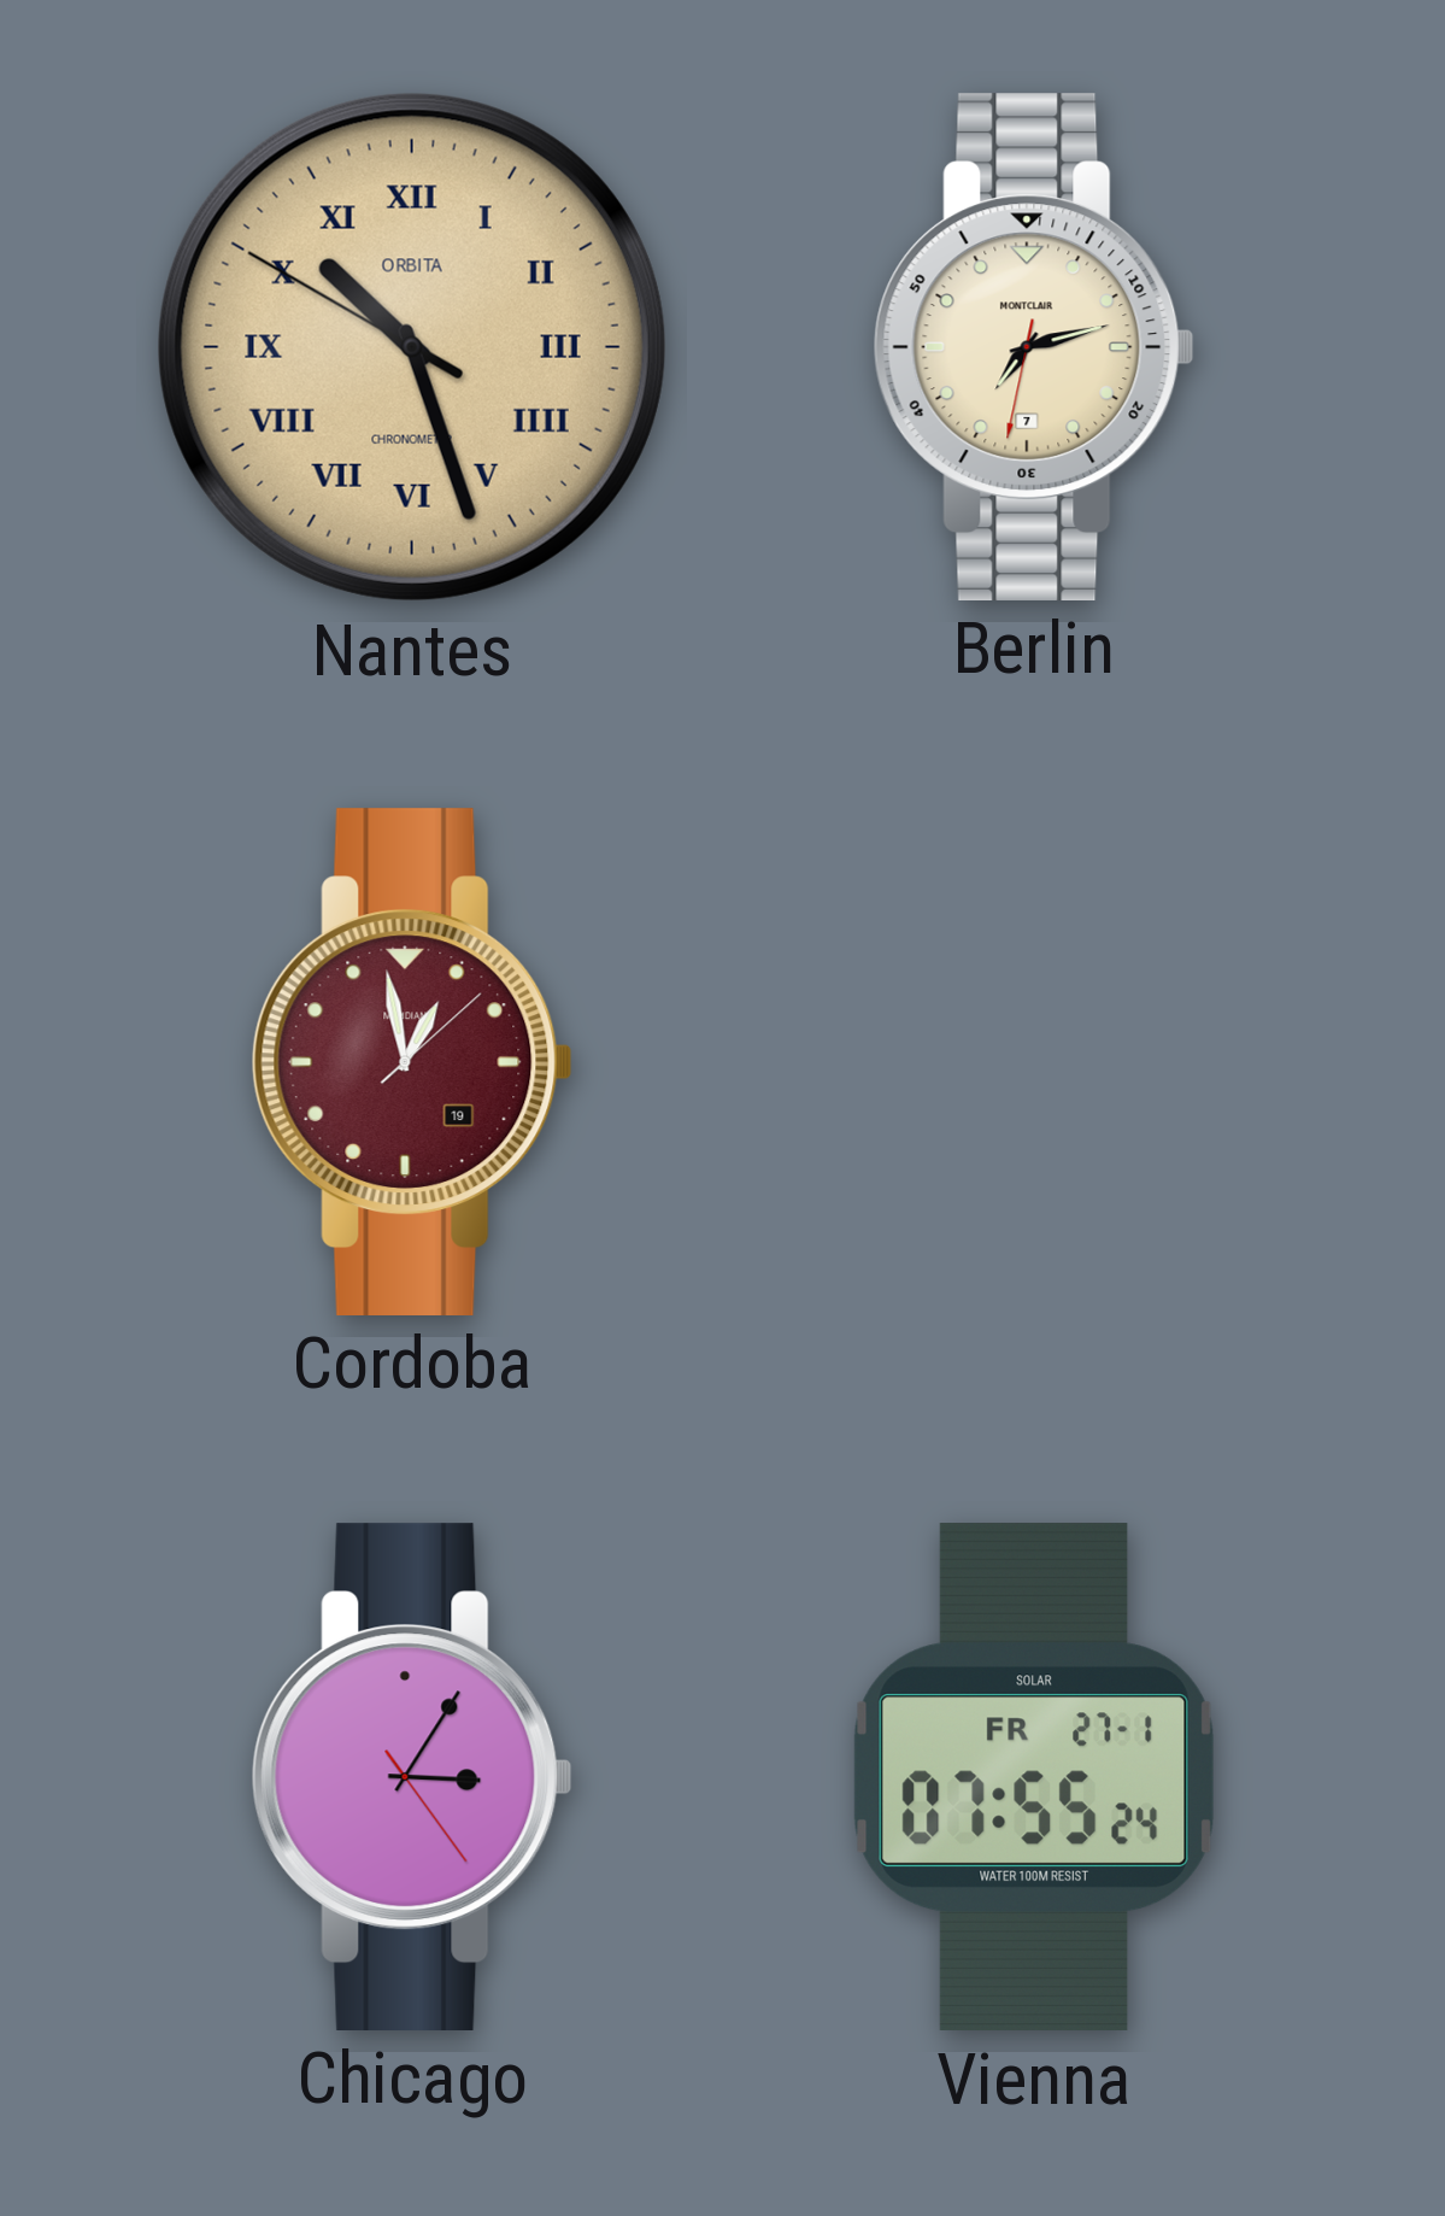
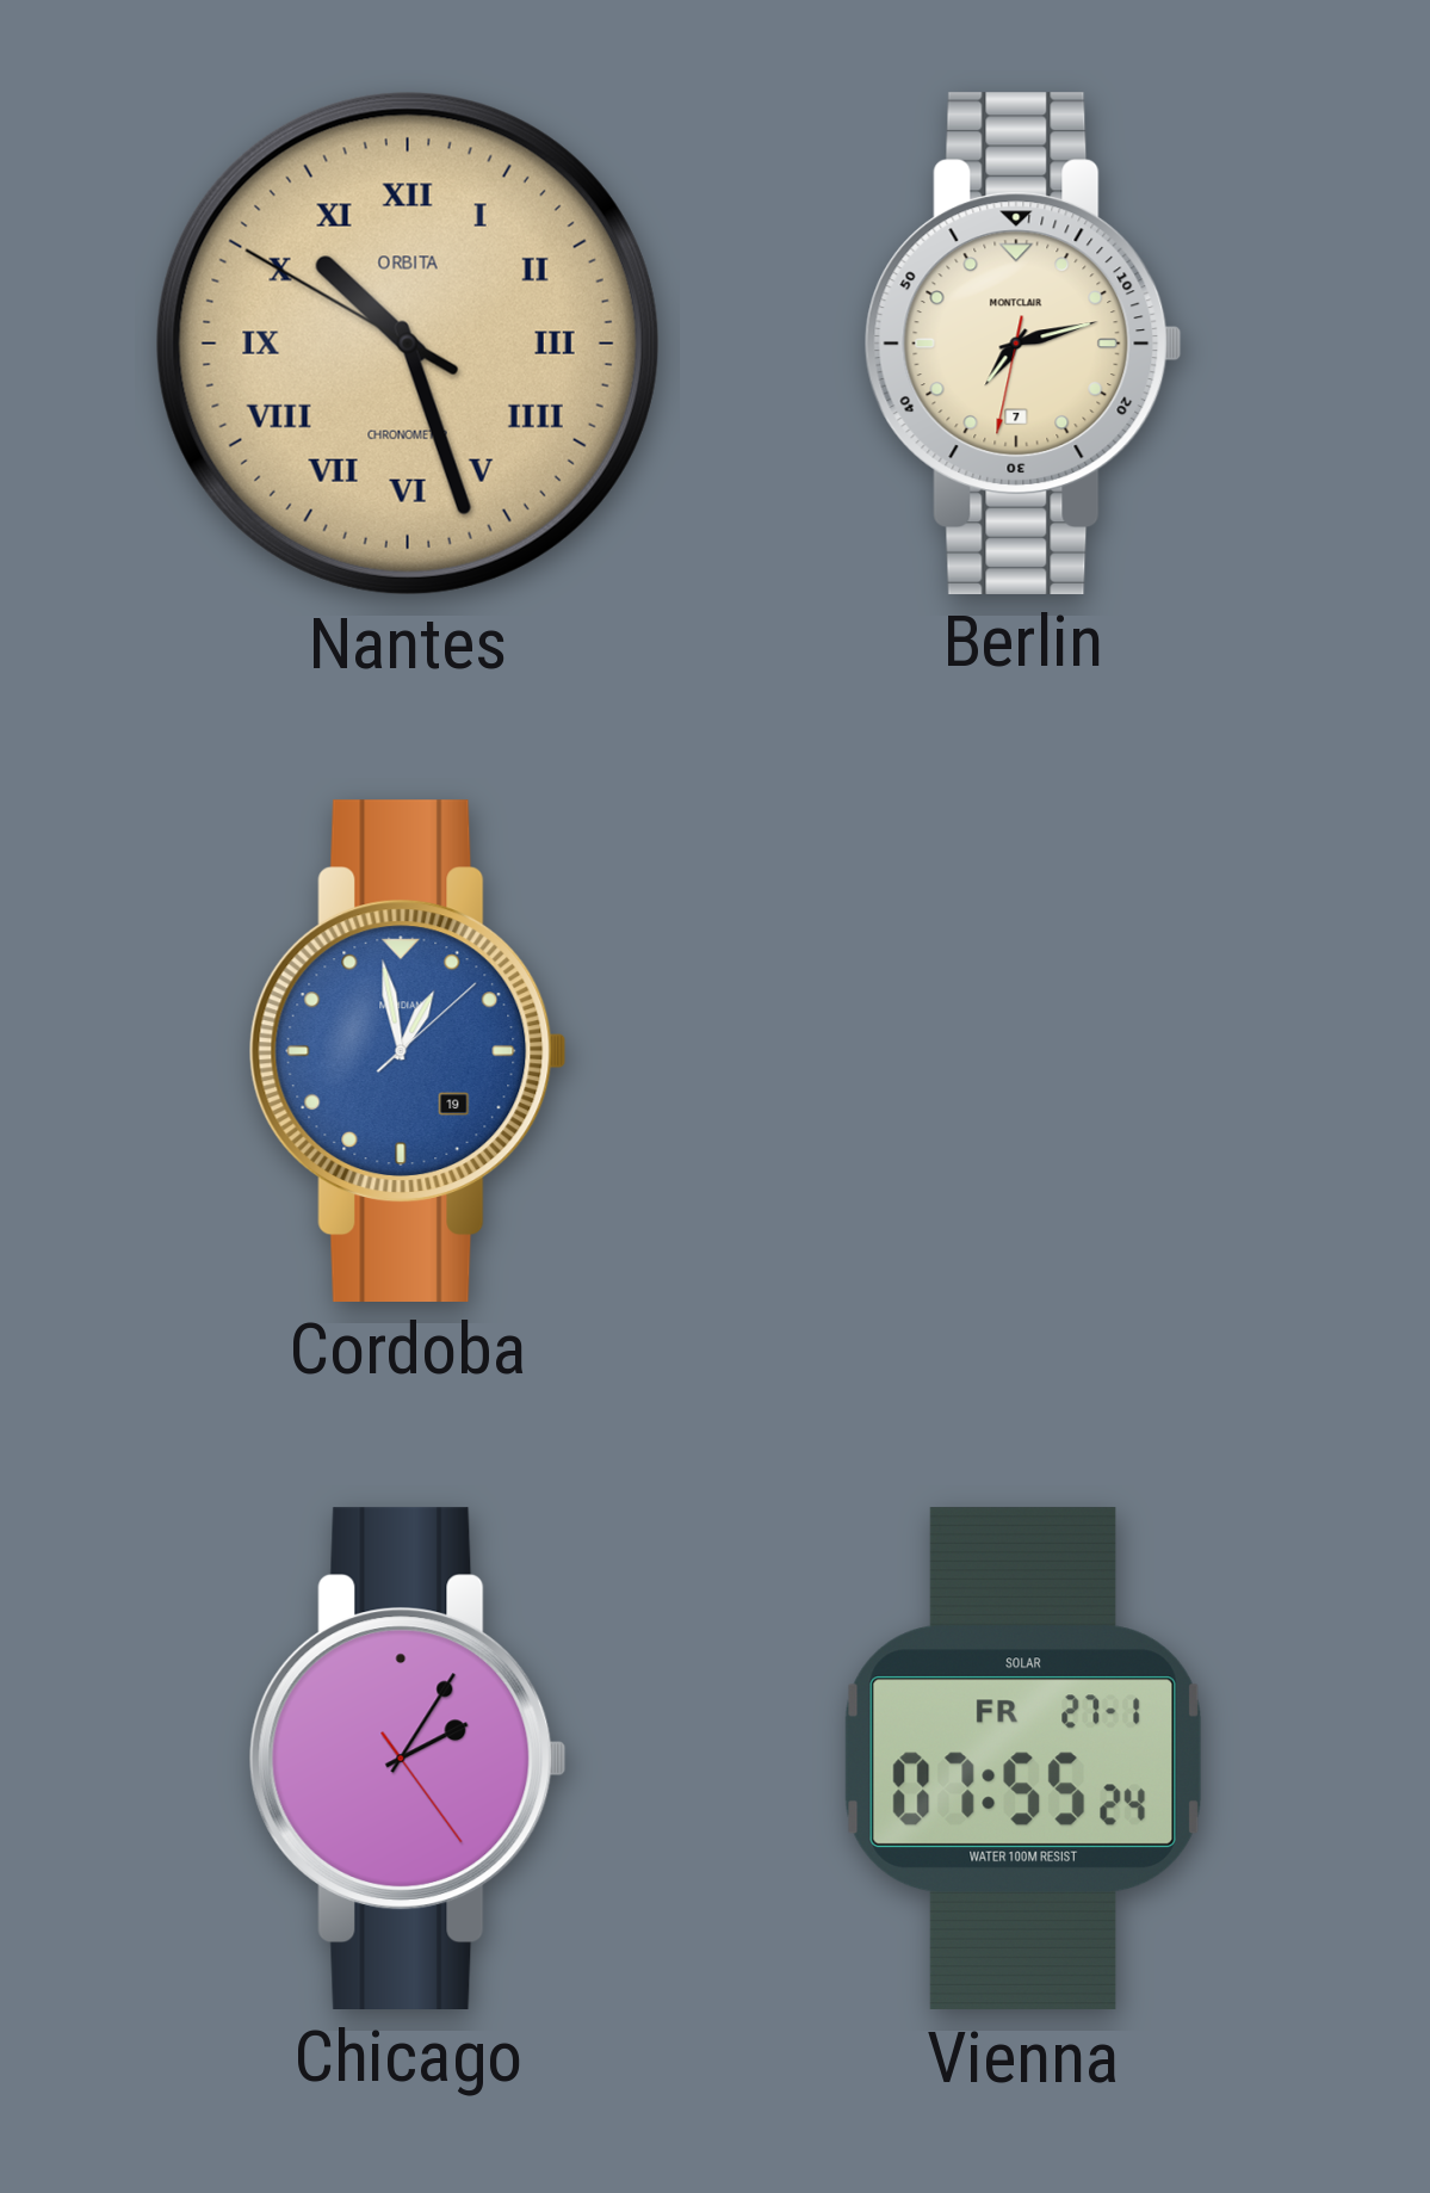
Cordoba dial: burgundy -> blue
Chicago: 3:05 -> 2:05
